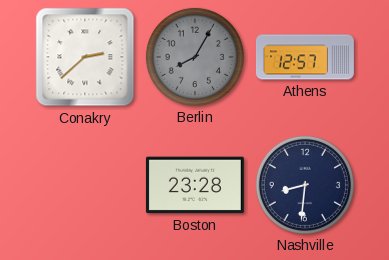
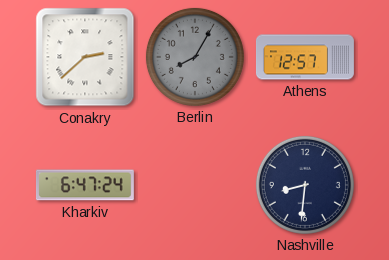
Kharkiv: none -> 6:47
Boston: 23:28 -> none
